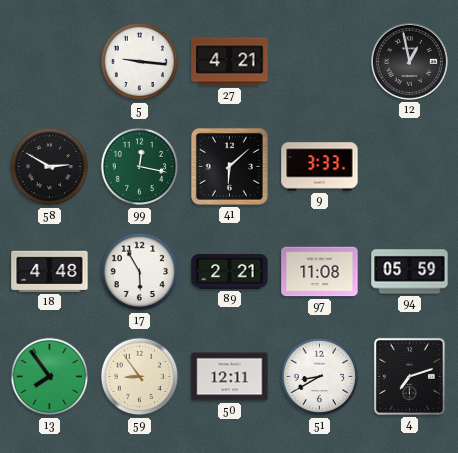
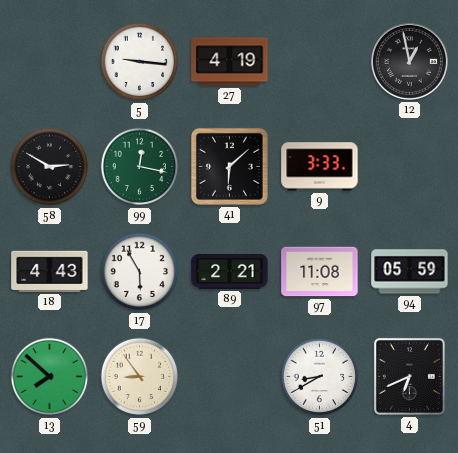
27: 4:21 -> 4:19
18: 4:48 -> 4:43
13: 7:54 -> 7:52
50: 12:11 -> none
4: 7:12 -> 6:41
